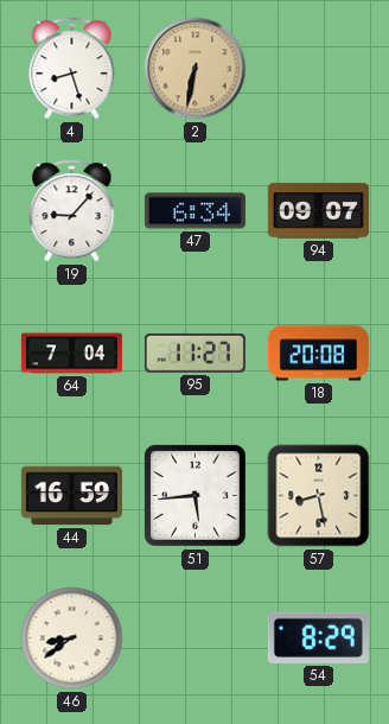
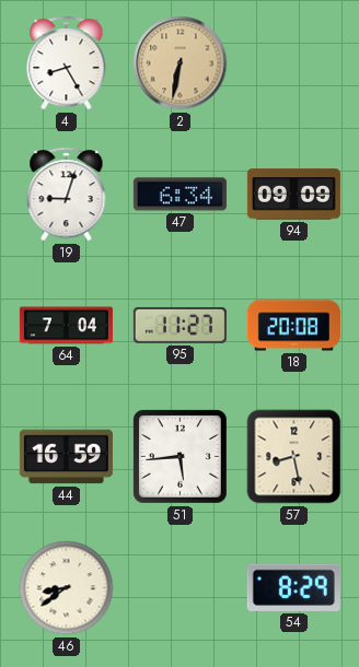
4: 8:27 -> 8:25
19: 9:07 -> 9:03
94: 09:07 -> 09:09
